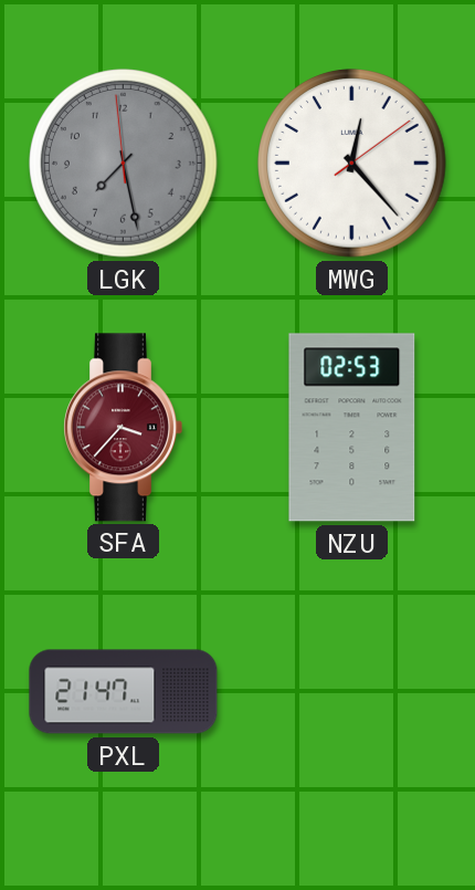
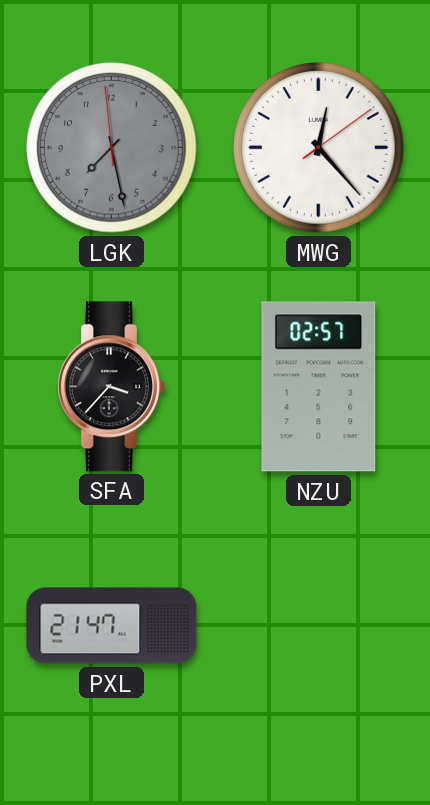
SFA dial: burgundy -> black
NZU: 02:53 -> 02:57
